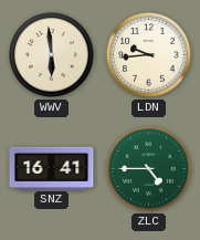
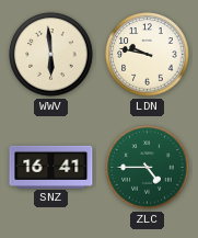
LDN: 9:44 -> 9:47
